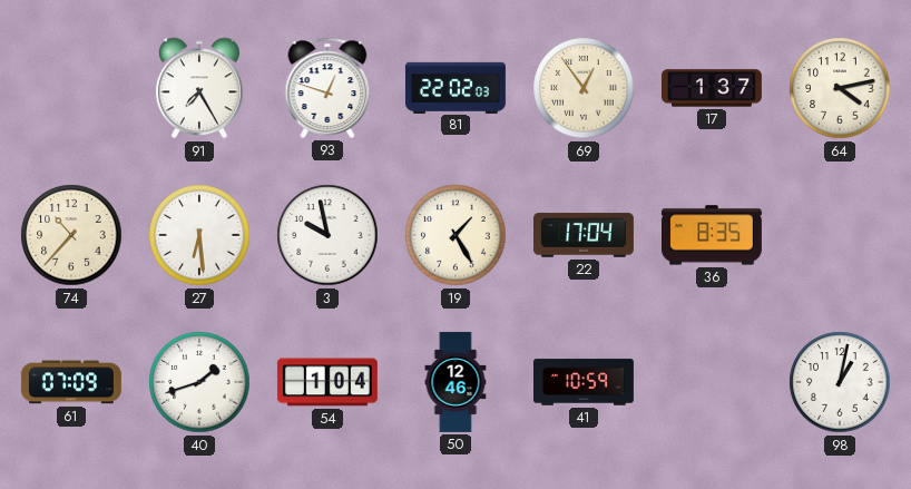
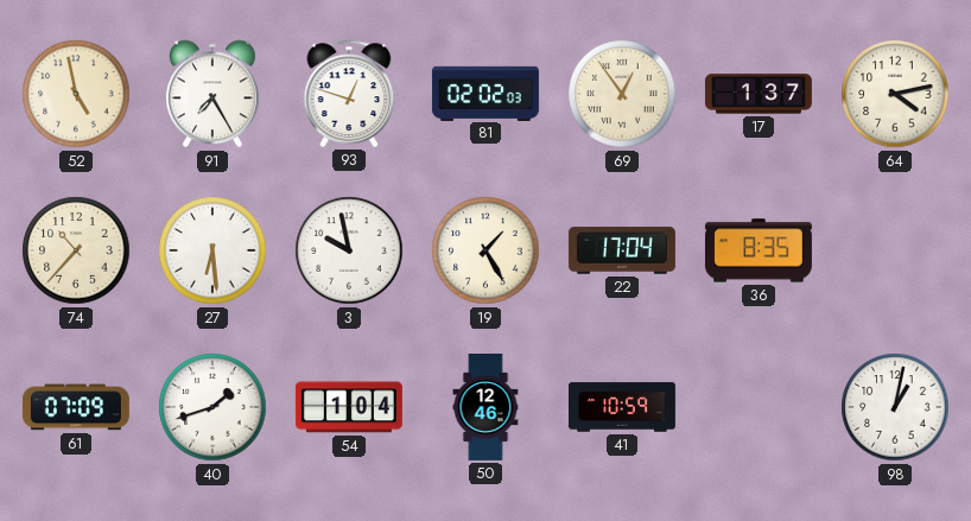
52: none -> 4:58
81: 22:02 -> 02:02
